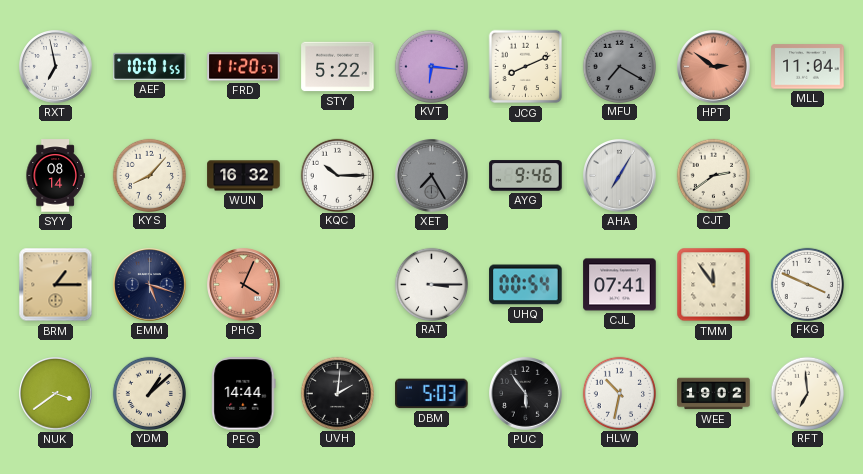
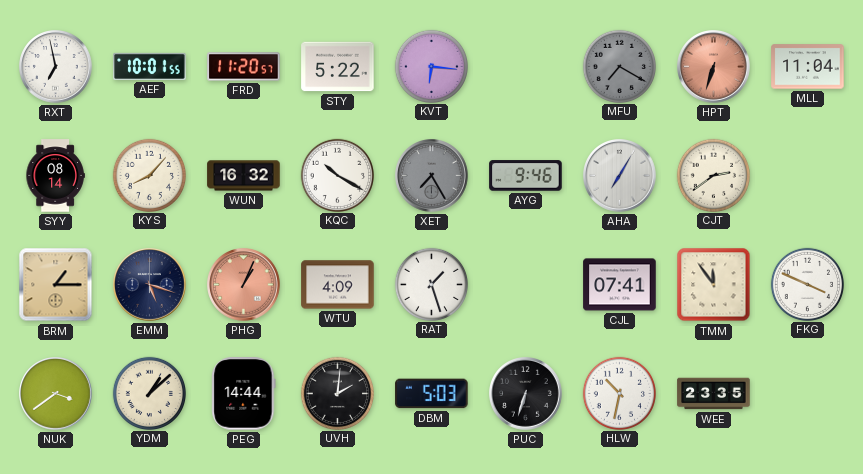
JCG: 8:11 -> none
HPT: 2:51 -> 6:33
KQC: 10:15 -> 10:20
PHG: 4:04 -> 1:04
WTU: none -> 4:09
RAT: 3:15 -> 1:27
UHQ: 00:54 -> none
PUC: 5:54 -> 6:33
WEE: 19:02 -> 23:35
RFT: 6:59 -> none
